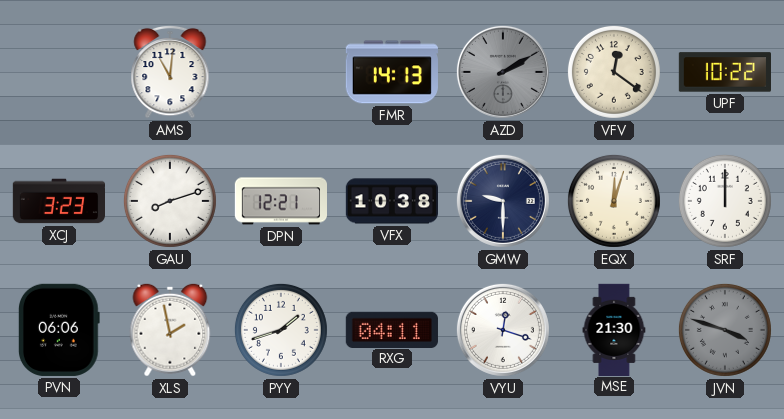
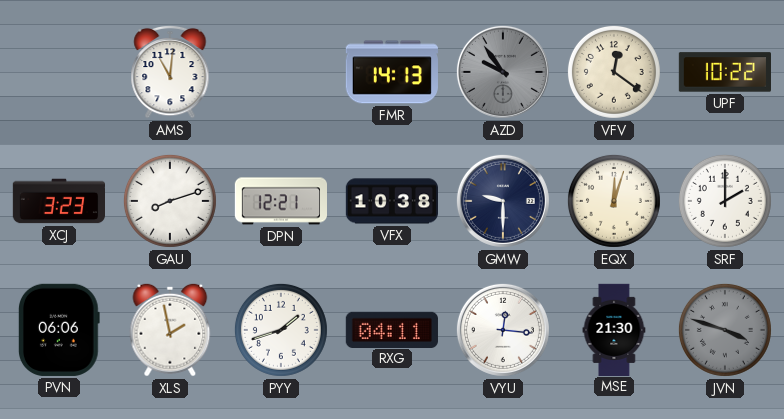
AZD: 2:10 -> 9:54
SRF: 12:00 -> 2:00
VYU: 12:18 -> 12:16
